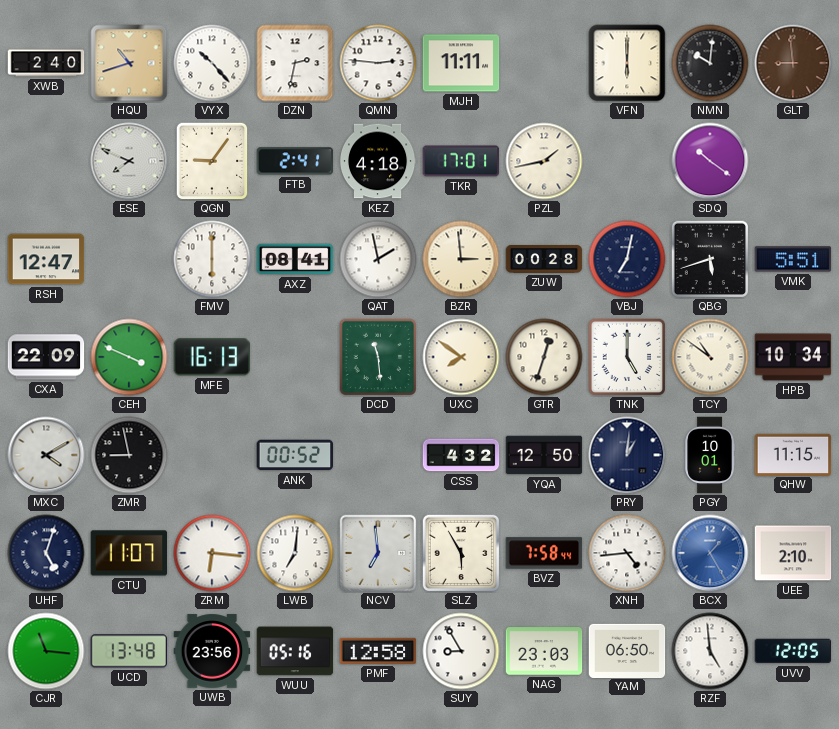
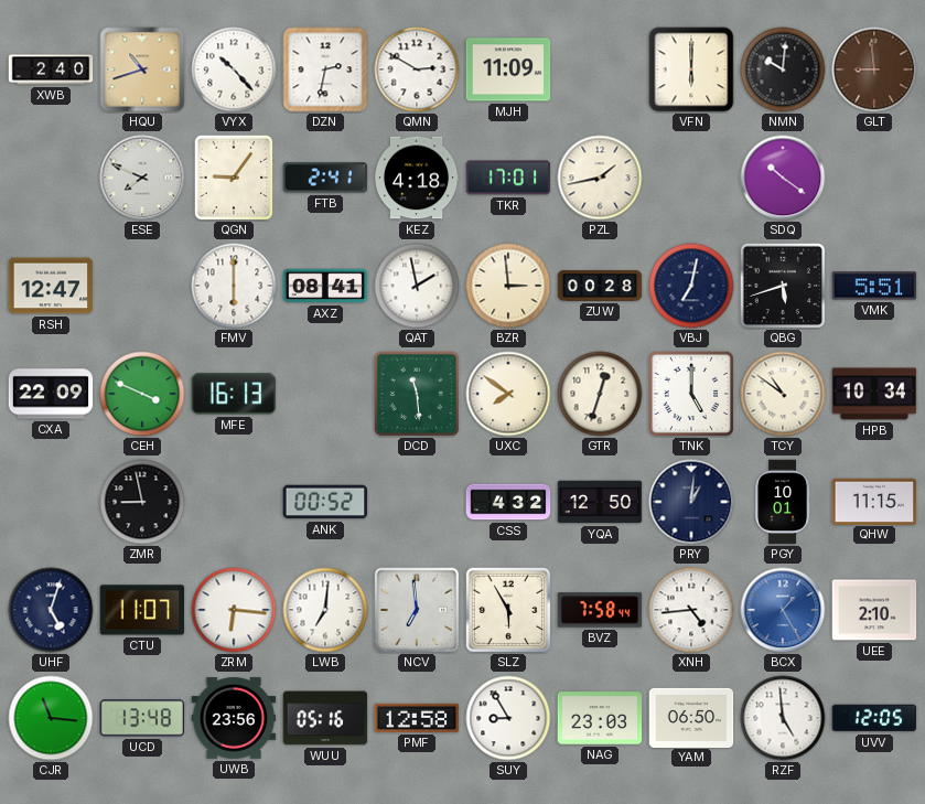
QMN: 2:46 -> 2:50
MJH: 11:11 -> 11:09
MXC: 4:10 -> none
